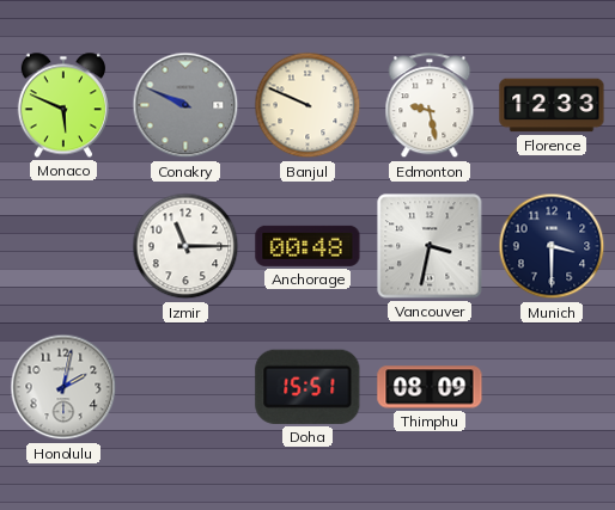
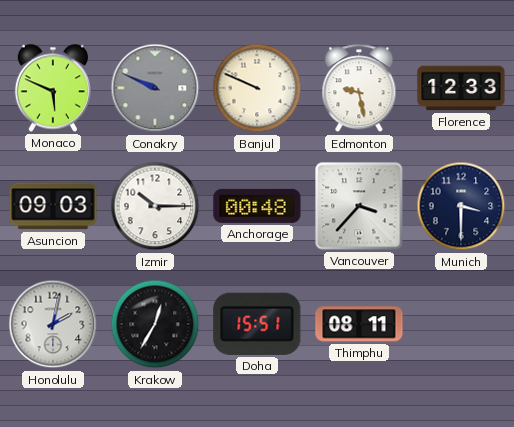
Asuncion: none -> 09:03
Izmir: 11:15 -> 10:15
Vancouver: 3:32 -> 3:37
Krakow: none -> 12:35
Thimphu: 08:09 -> 08:11
